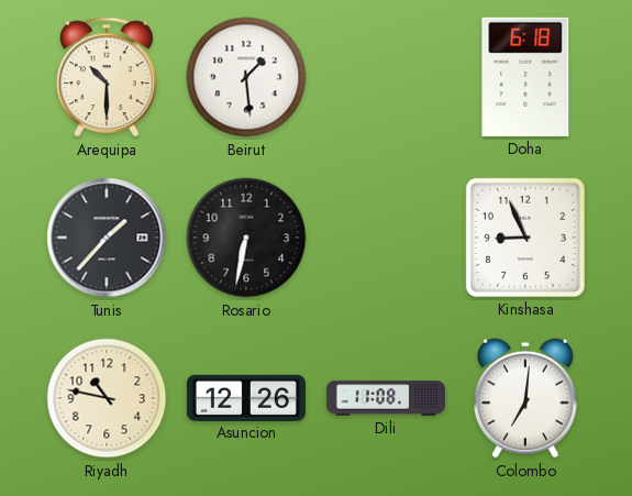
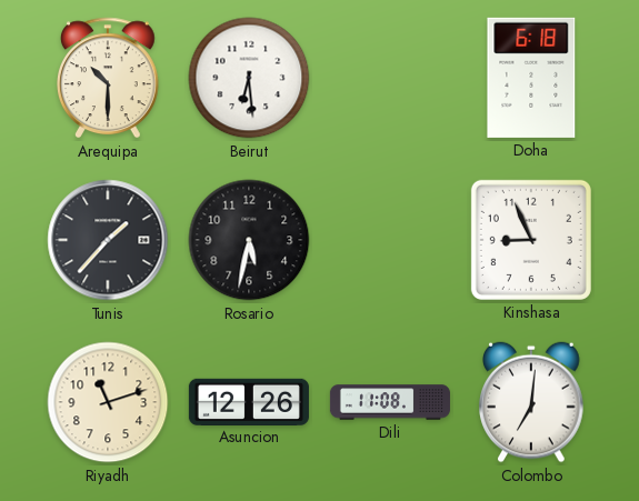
Beirut: 1:29 -> 6:29
Rosario: 6:32 -> 5:32
Riyadh: 10:47 -> 11:12
